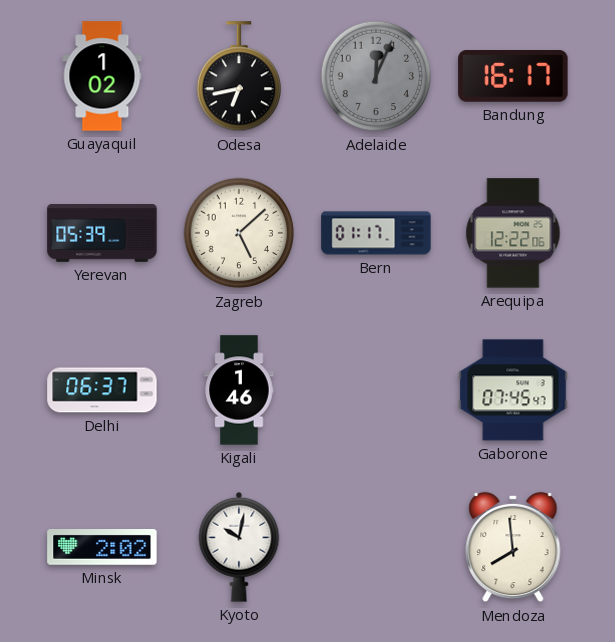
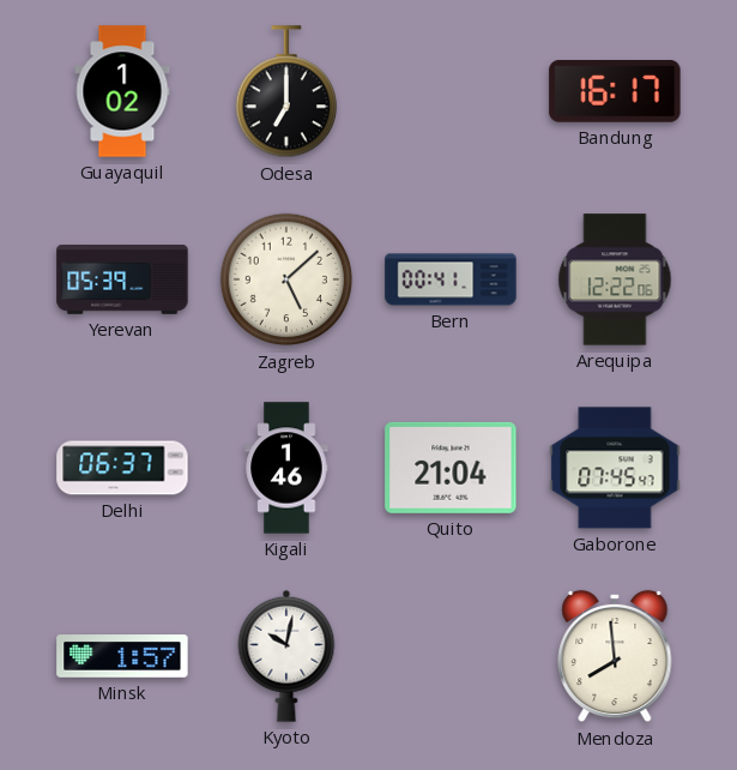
Odesa: 6:43 -> 7:00
Adelaide: 12:04 -> none
Bern: 01:17 -> 00:41
Quito: none -> 21:04
Minsk: 2:02 -> 1:57
